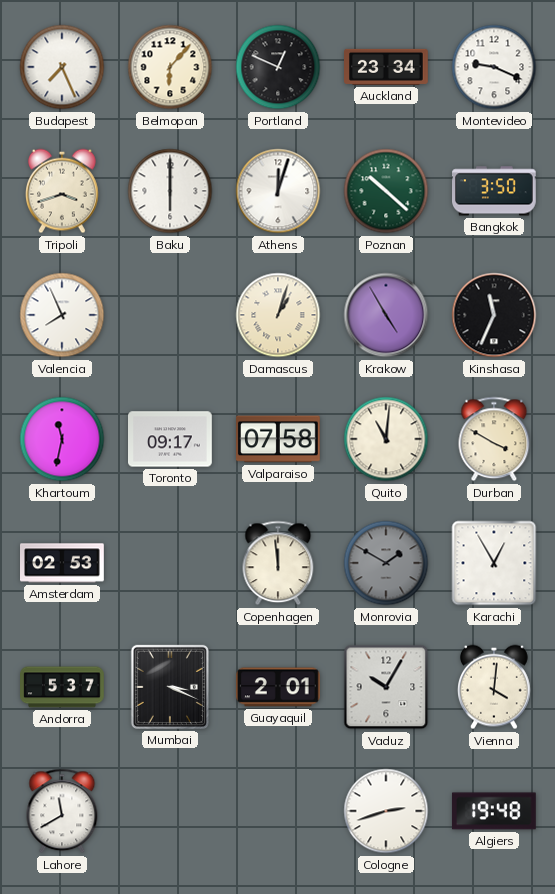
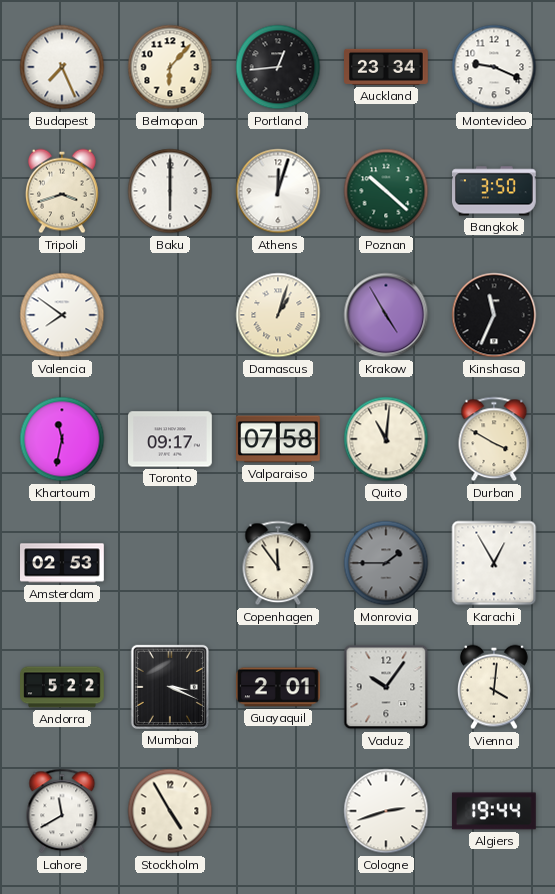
Portland: 12:49 -> 12:44
Valencia: 7:56 -> 7:51
Copenhagen: 11:59 -> 11:54
Monrovia: 1:50 -> 1:45
Andorra: 5:37 -> 5:22
Vaduz: 10:05 -> 10:06
Stockholm: none -> 4:55
Algiers: 19:48 -> 19:44
